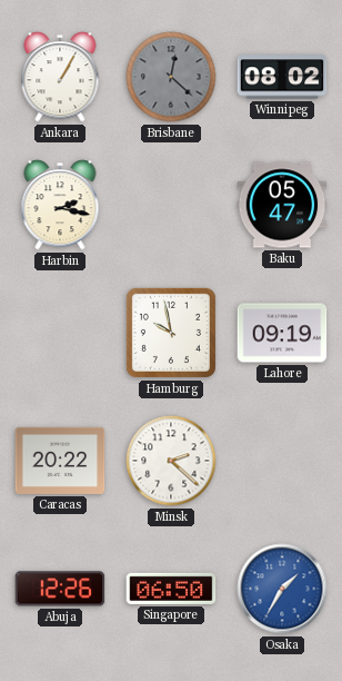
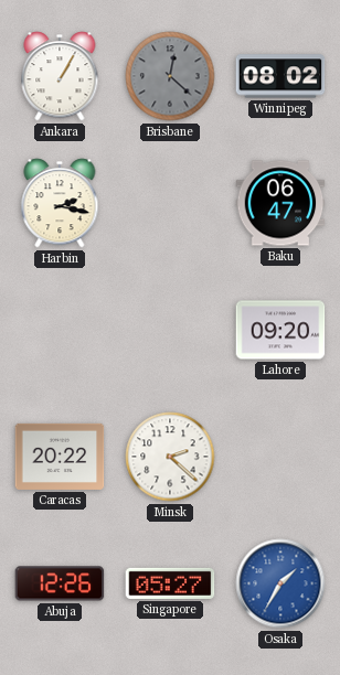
Baku: 05:47 -> 06:47
Hamburg: 9:58 -> none
Lahore: 09:19 -> 09:20
Singapore: 06:50 -> 05:27
